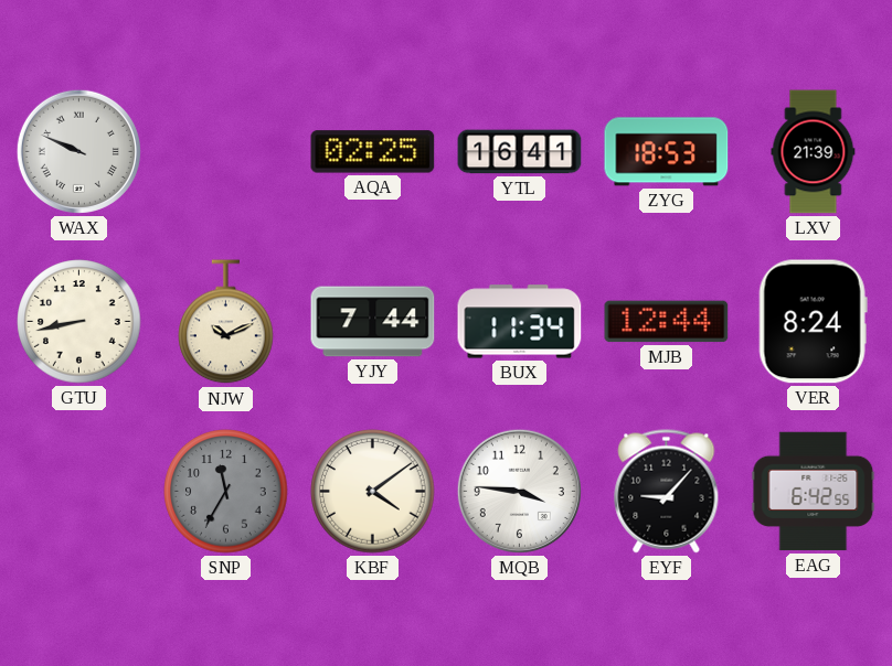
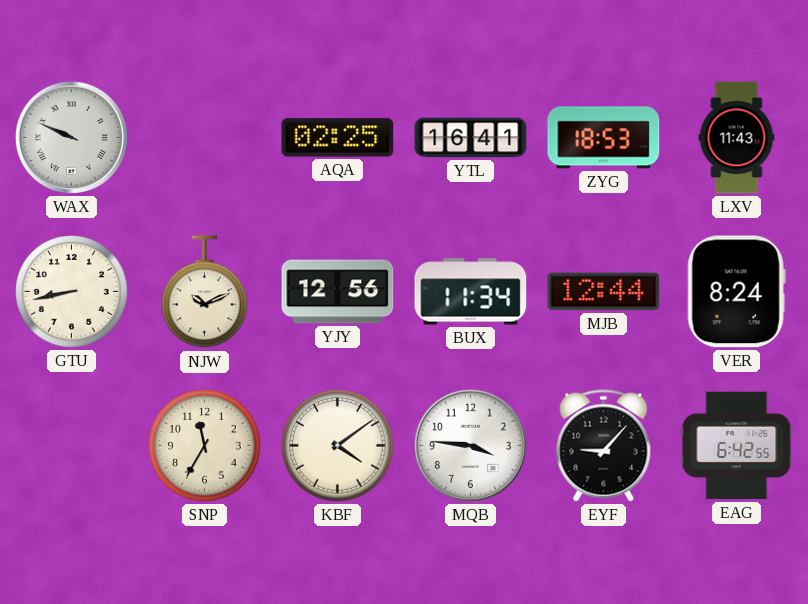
LXV: 21:39 -> 11:43
YJY: 7:44 -> 12:56
SNP dial: grey -> cream
